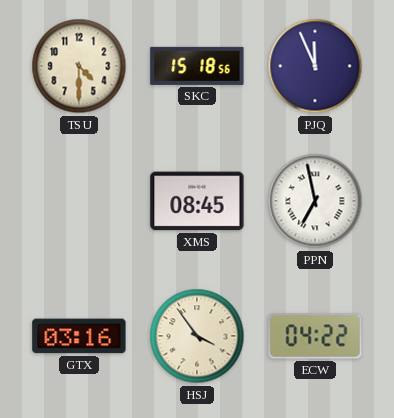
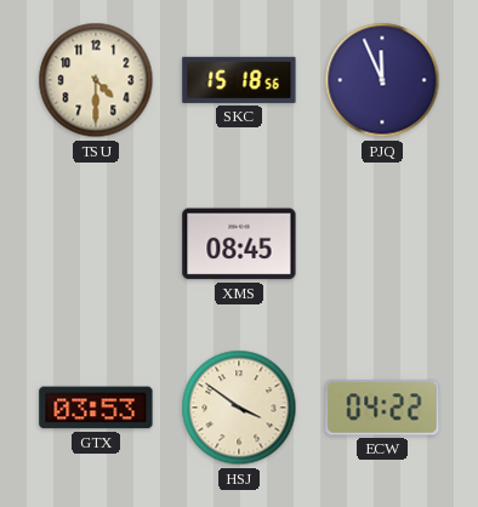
PPN: 6:58 -> none
GTX: 03:16 -> 03:53
HSJ: 3:54 -> 3:51
